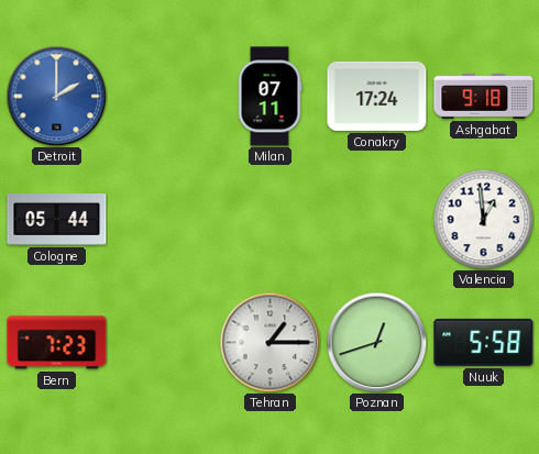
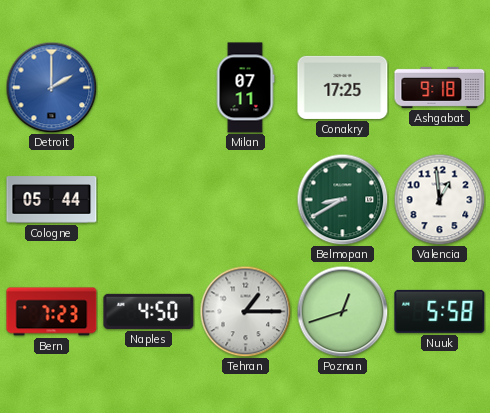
Conakry: 17:24 -> 17:25
Belmopan: none -> 8:40
Naples: none -> 4:50
